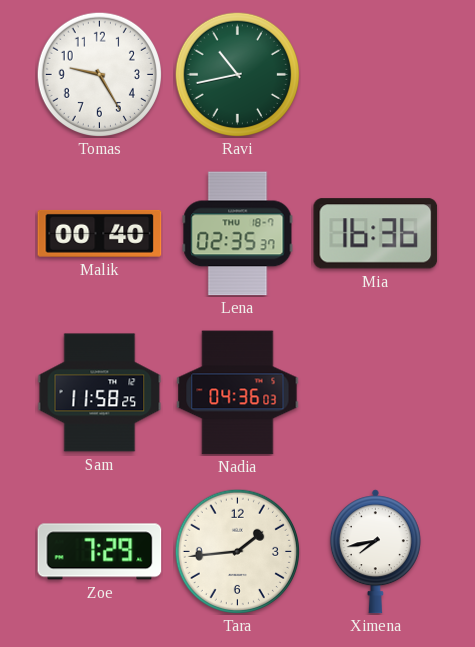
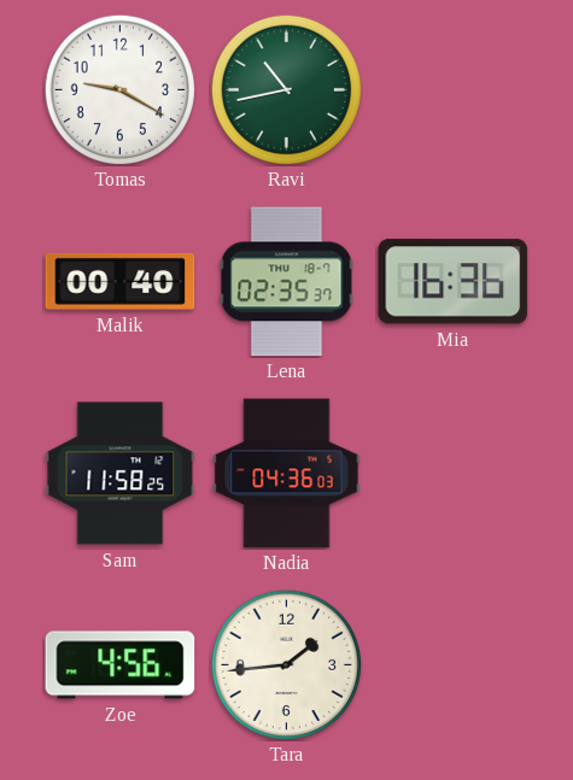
Tomas: 9:25 -> 9:20
Zoe: 7:29 -> 4:56
Ximena: 7:43 -> none
